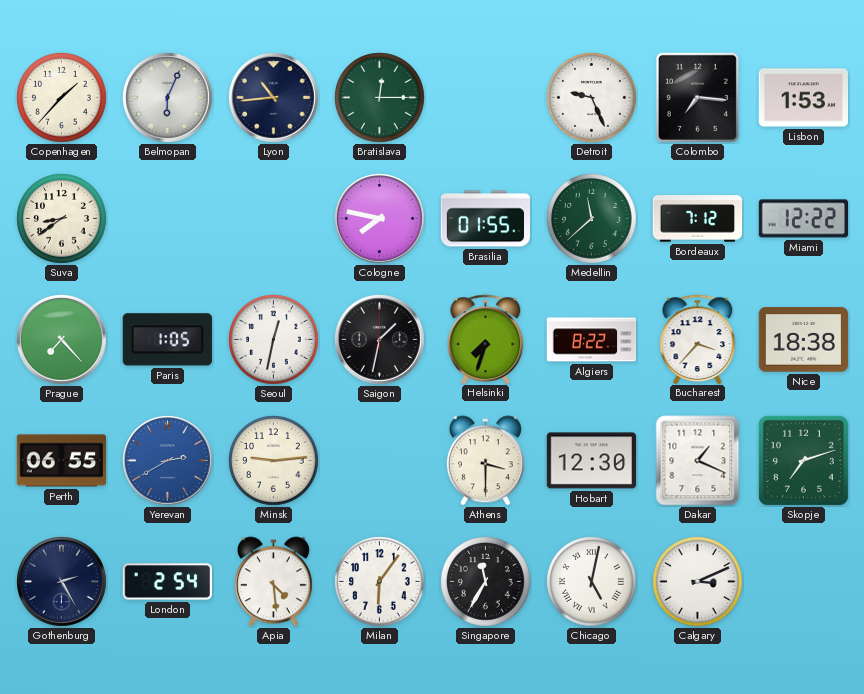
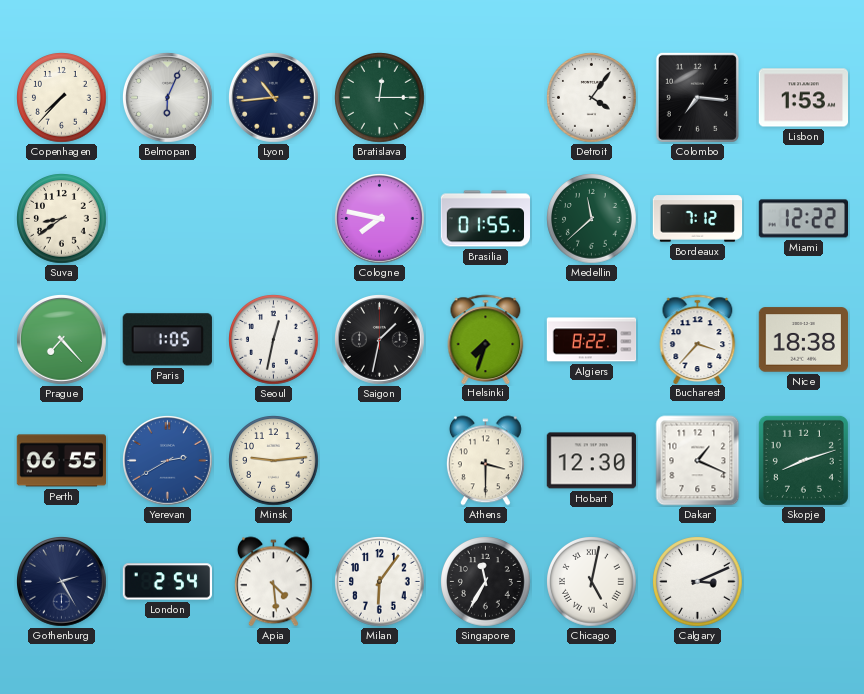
Copenhagen: 1:37 -> 7:37
Detroit: 9:26 -> 4:06
Skopje: 7:12 -> 8:12
